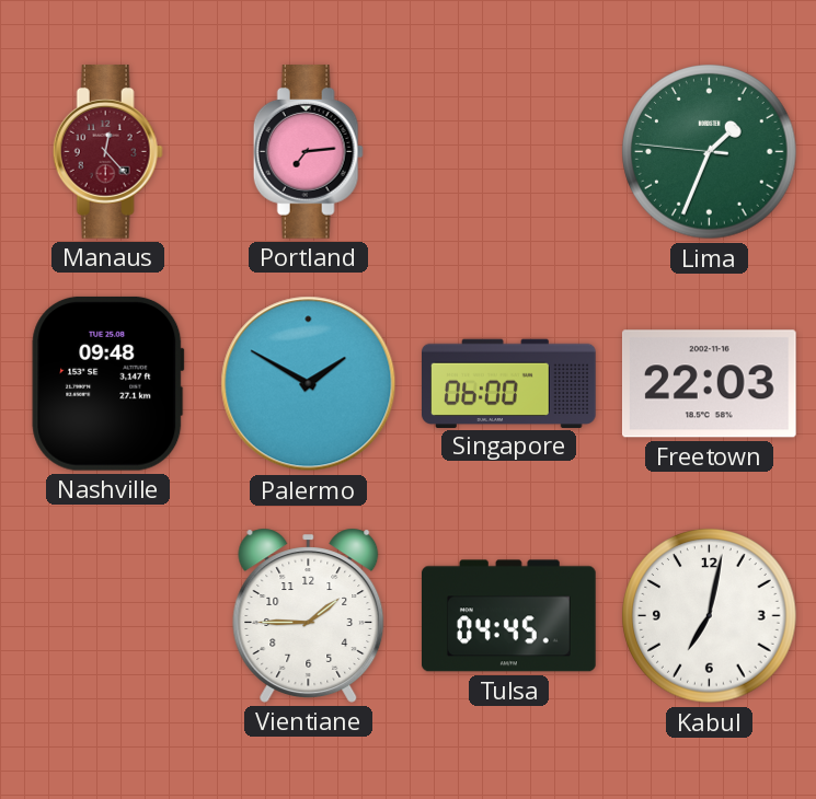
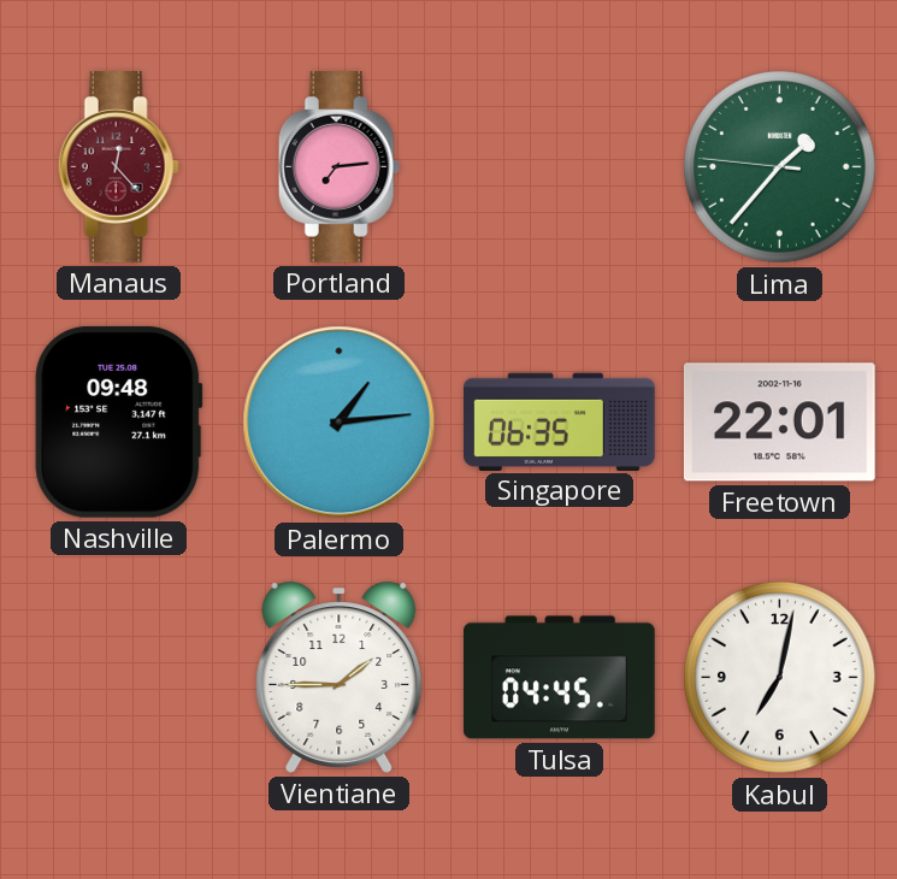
Lima: 1:33 -> 1:36
Palermo: 1:50 -> 1:14
Singapore: 06:00 -> 06:35
Freetown: 22:03 -> 22:01
